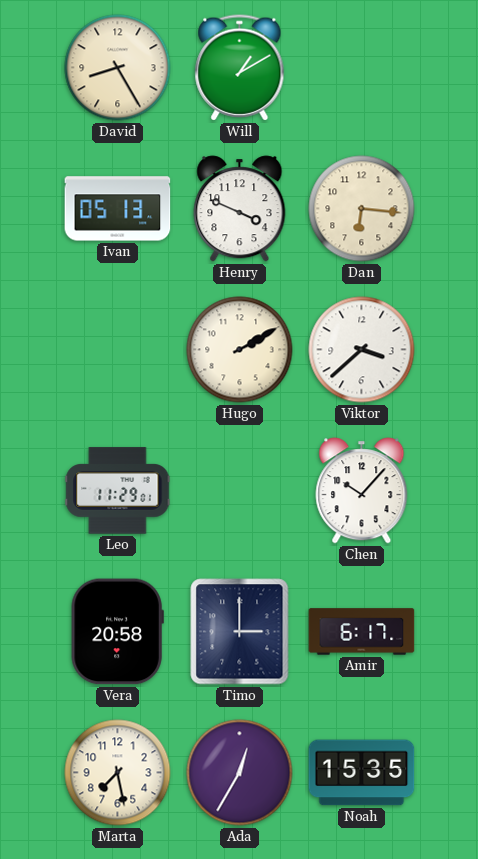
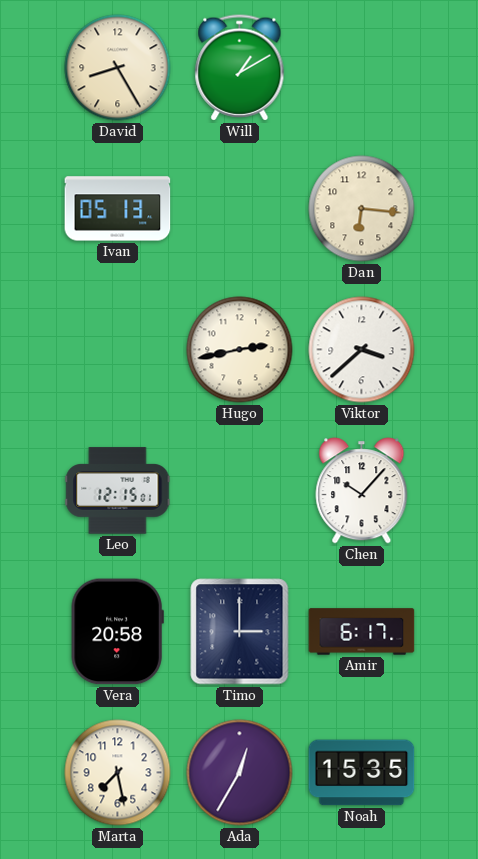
Henry: 3:49 -> none
Hugo: 2:10 -> 2:43
Leo: 11:29 -> 12:15
